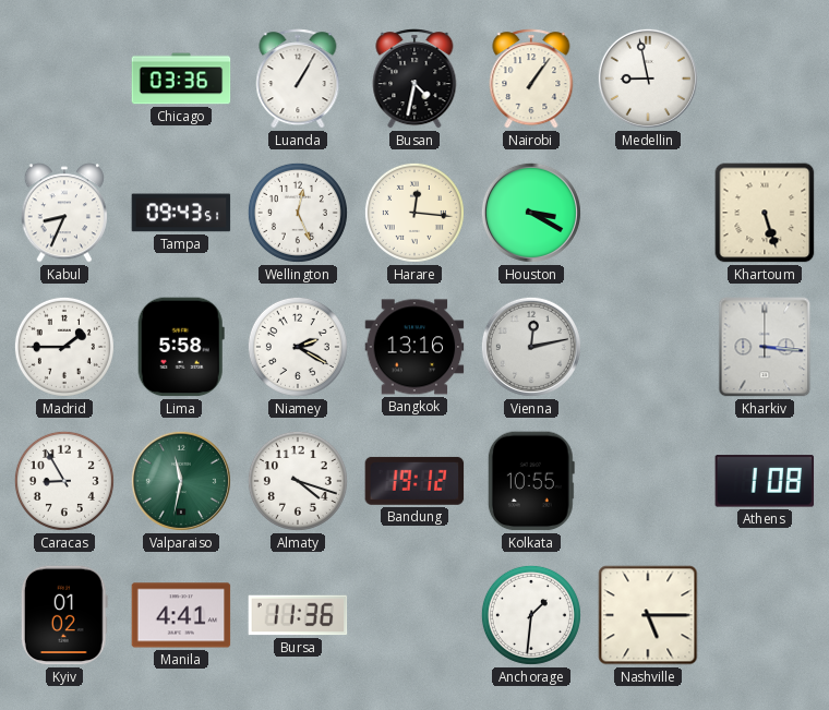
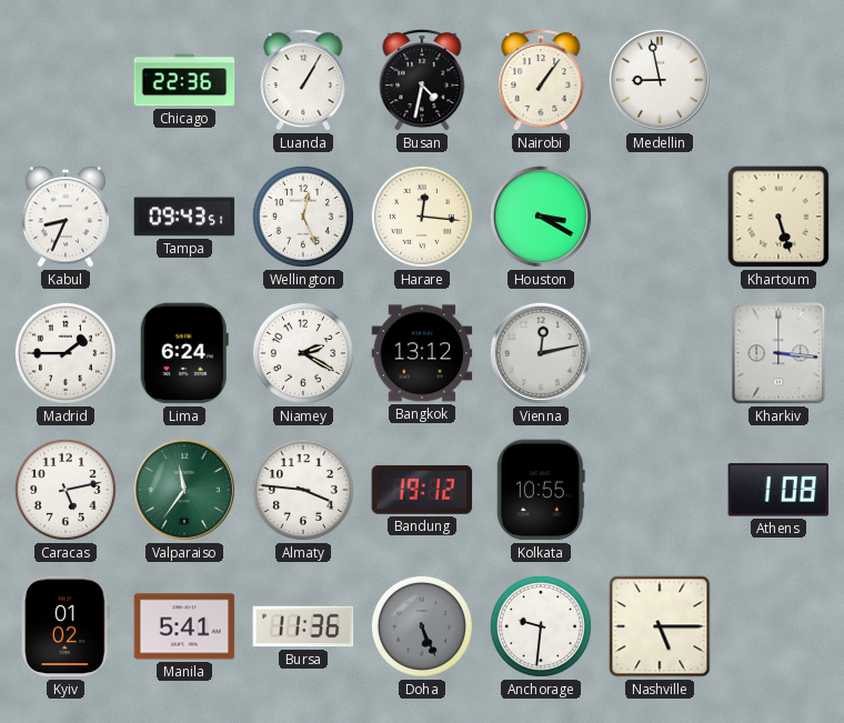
Chicago: 03:36 -> 22:36
Lima: 5:58 -> 6:24
Bangkok: 13:16 -> 13:12
Caracas: 8:55 -> 5:13
Valparaiso: 11:32 -> 11:36
Almaty: 4:18 -> 3:46
Manila: 4:41 -> 5:41
Doha: none -> 5:26
Anchorage: 1:31 -> 9:31
